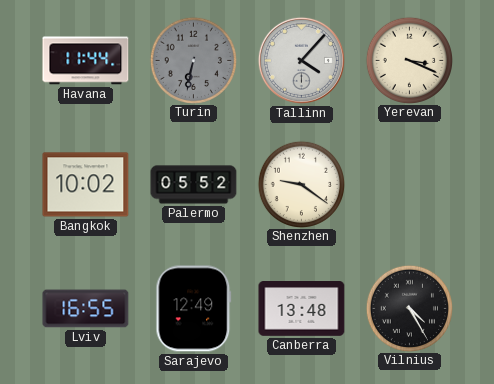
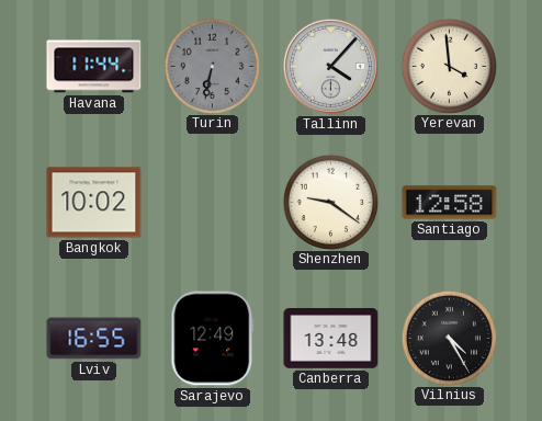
Yerevan: 3:19 -> 3:59
Palermo: 05:52 -> none
Santiago: none -> 12:58
